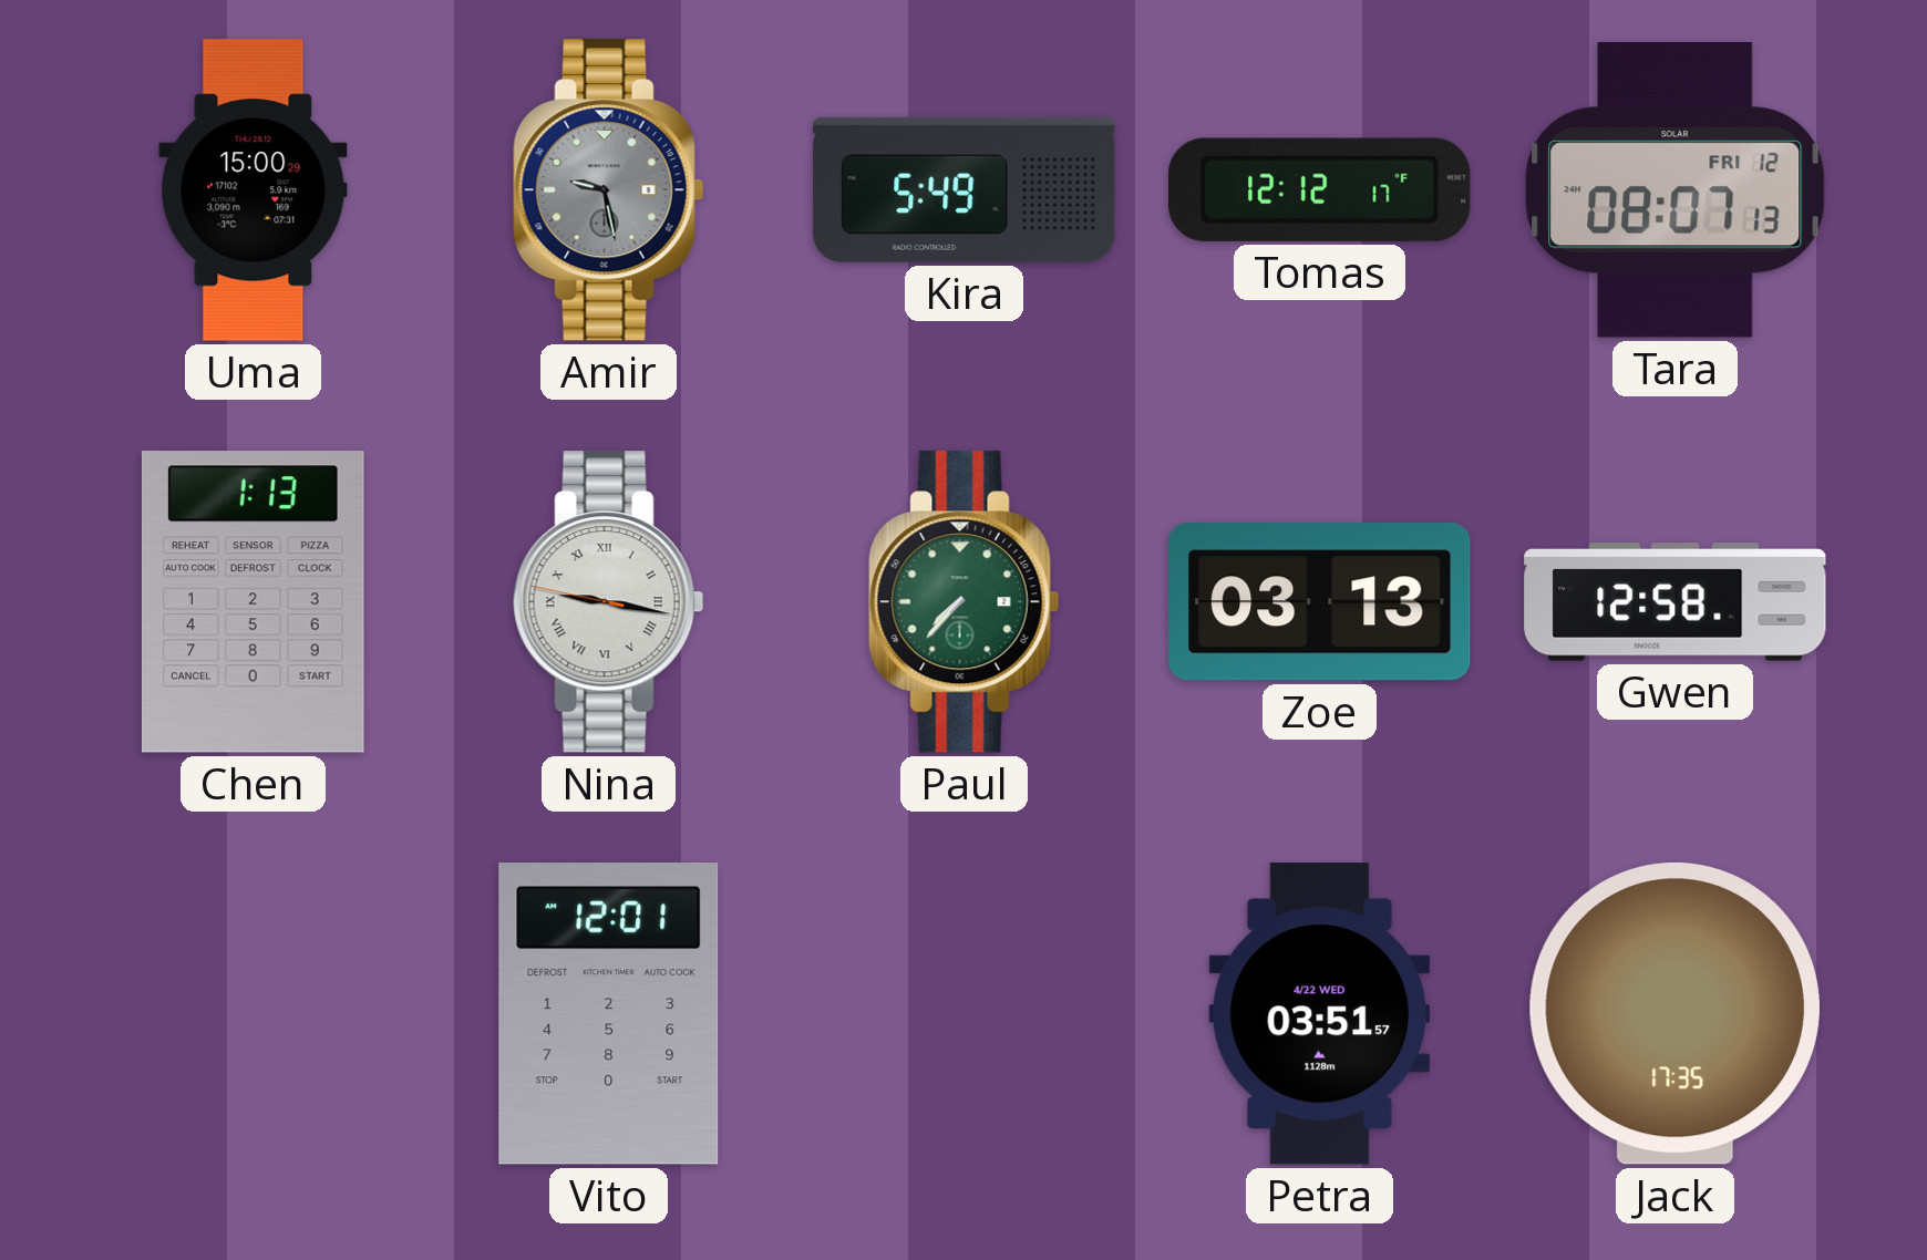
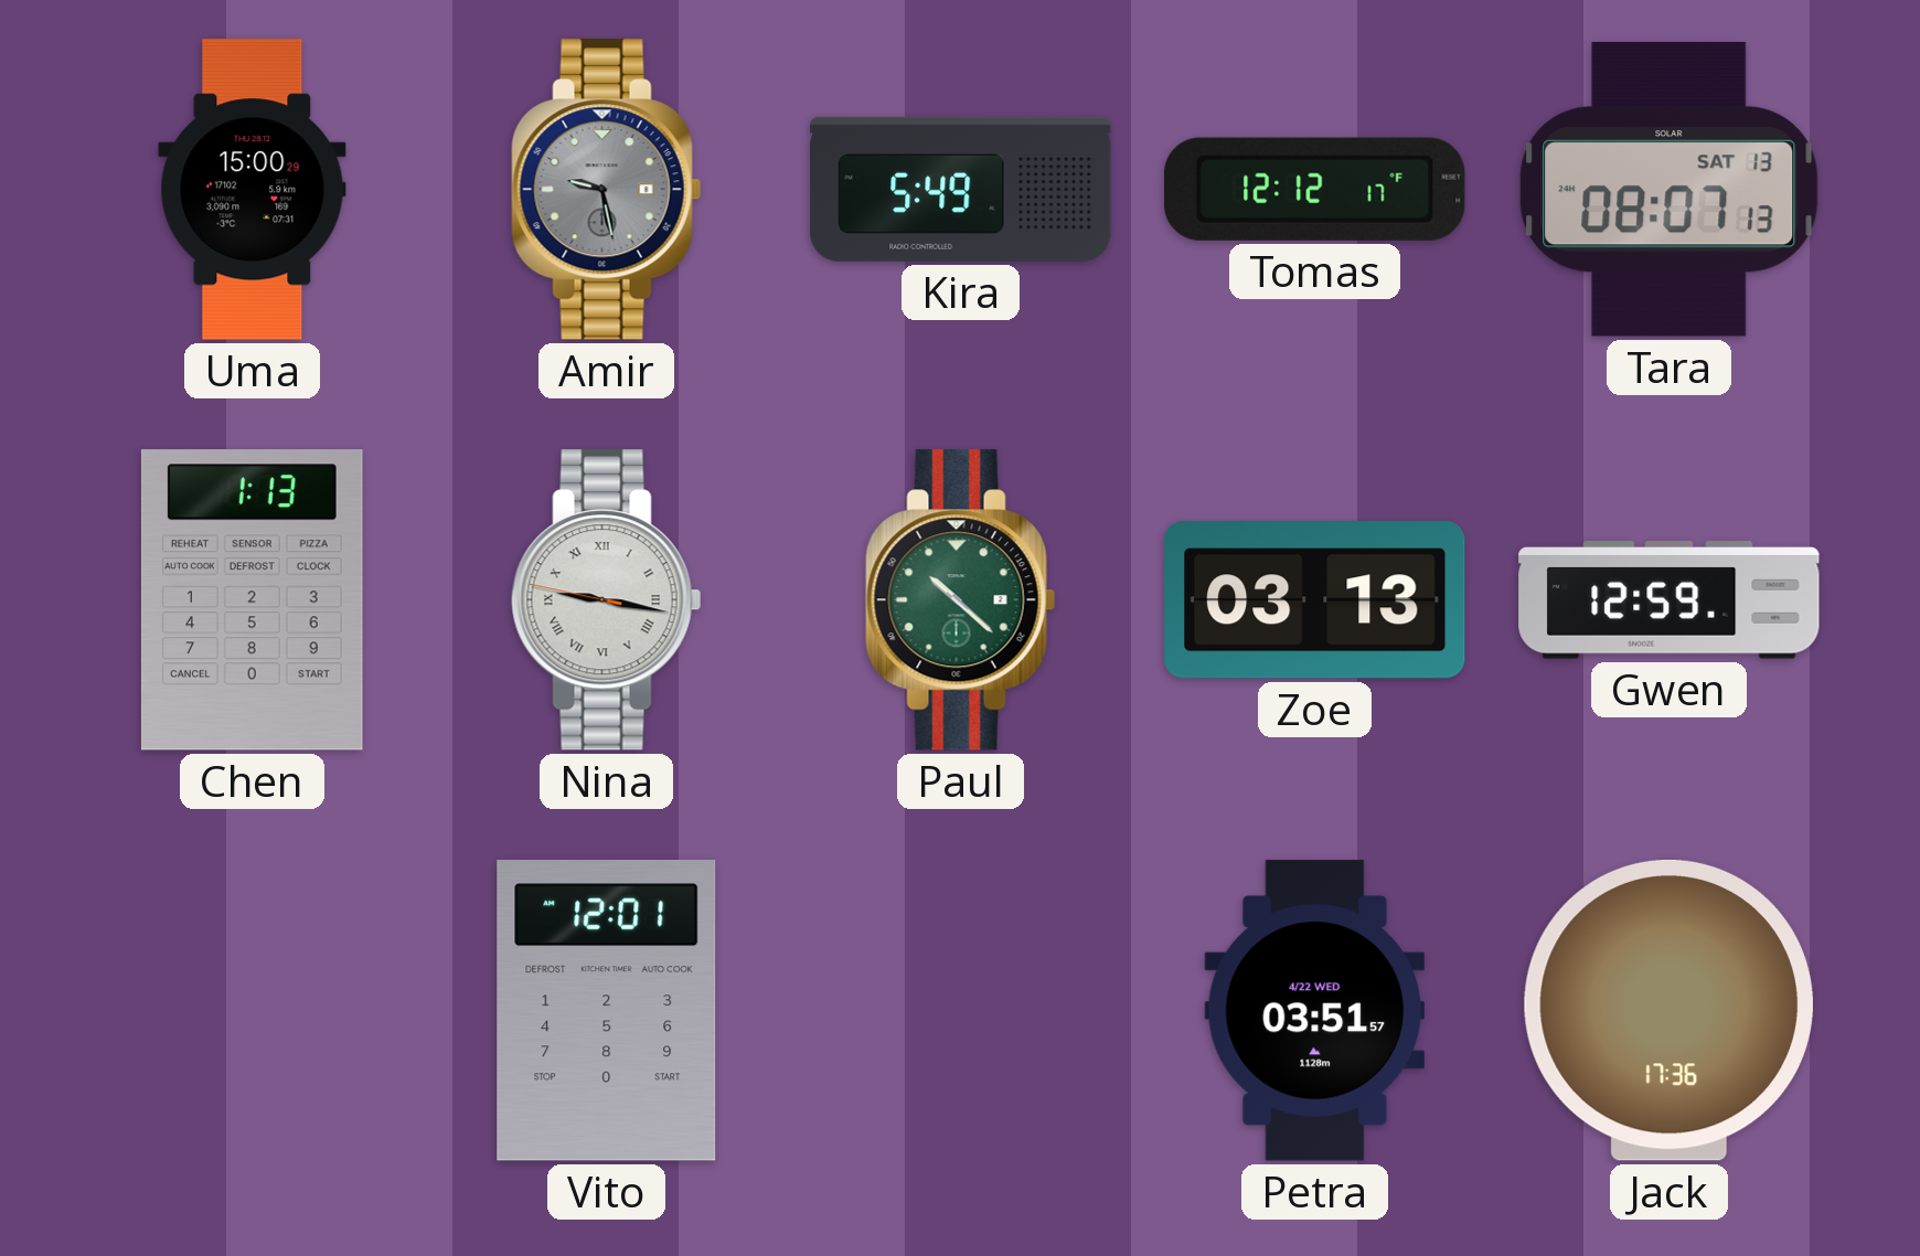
Tara date: FRI 12 -> SAT 13
Paul: 7:37 -> 10:22
Gwen: 12:58 -> 12:59
Jack: 17:35 -> 17:36
